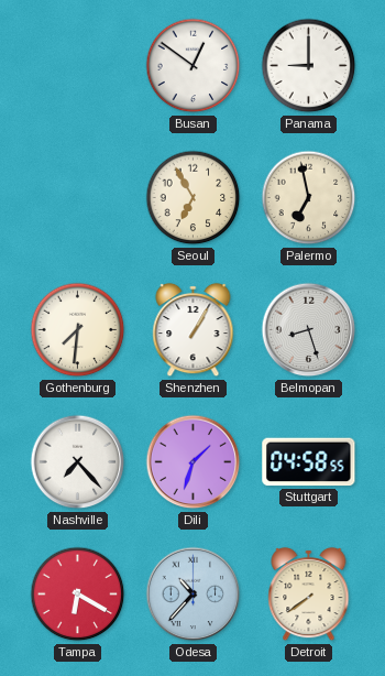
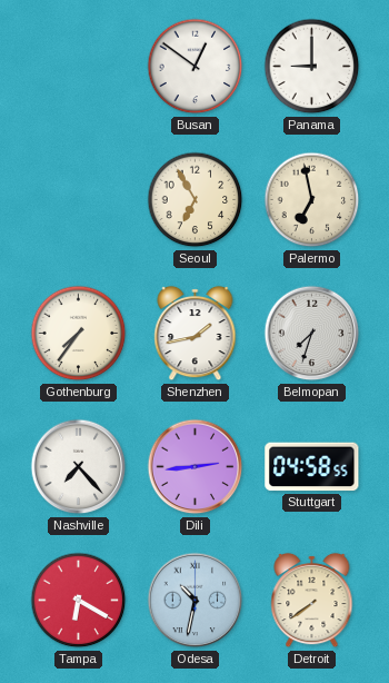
Gothenburg: 7:31 -> 7:36
Shenzhen: 1:05 -> 1:43
Belmopan: 8:27 -> 7:33
Dili: 1:33 -> 2:44
Odesa: 10:37 -> 10:32
